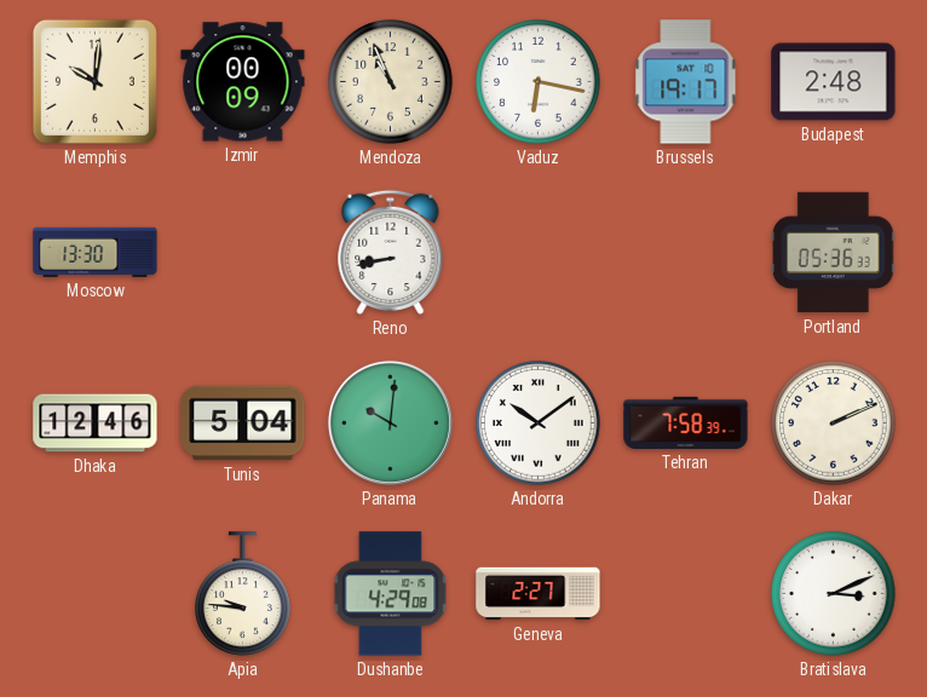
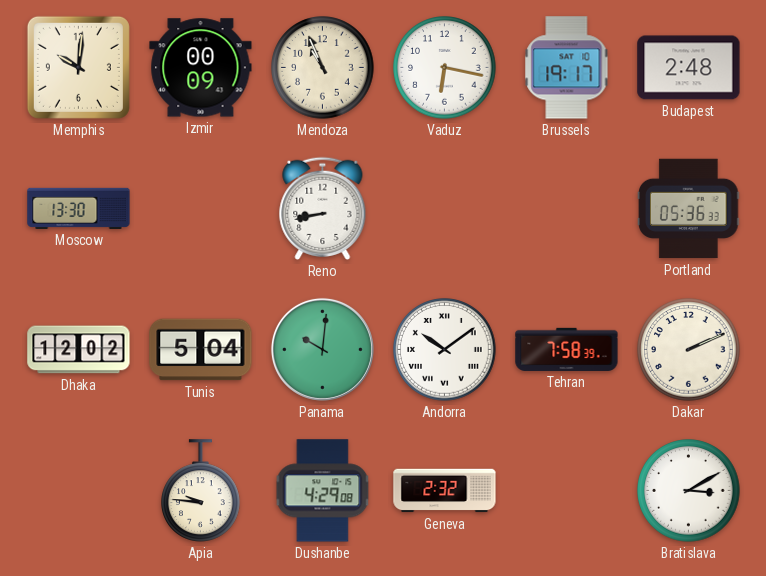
Dhaka: 12:46 -> 12:02
Geneva: 2:27 -> 2:32
Bratislava: 3:11 -> 3:10
